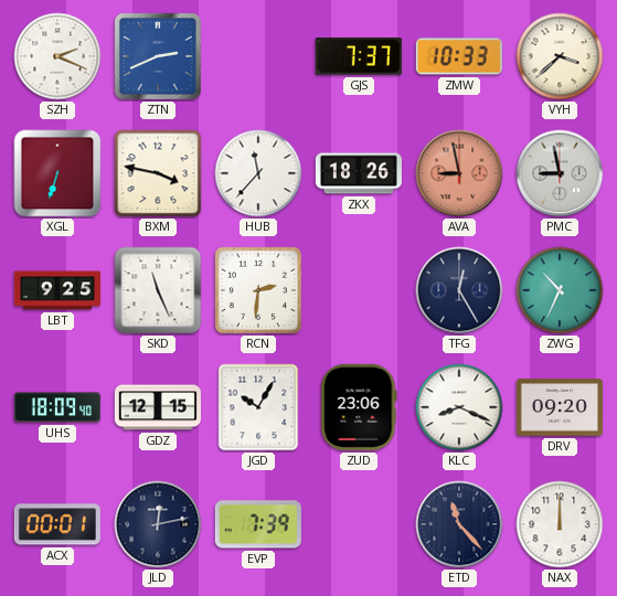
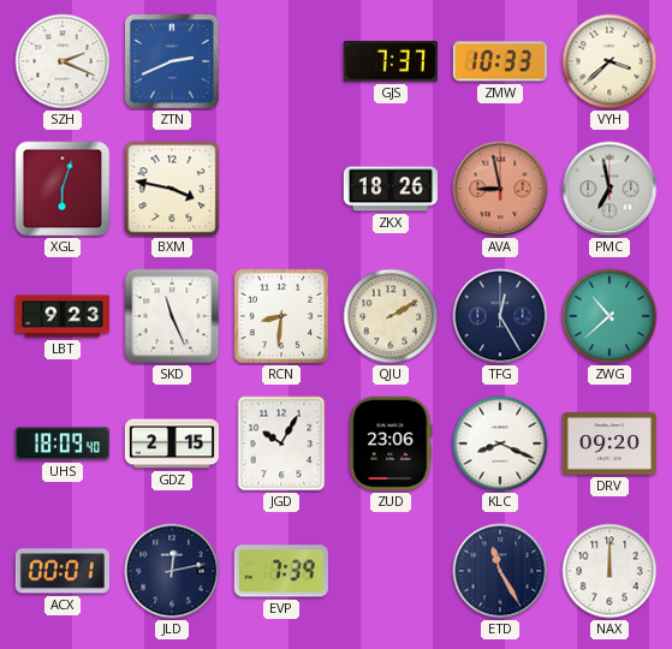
XGL: 6:33 -> 6:03
HUB: 11:37 -> none
PMC: 8:58 -> 6:58
LBT: 9:25 -> 9:23
RCN: 2:31 -> 8:31
QJU: none -> 2:10
ZWG: 10:34 -> 10:38
GDZ: 12:15 -> 2:15
ETD: 11:23 -> 11:25
